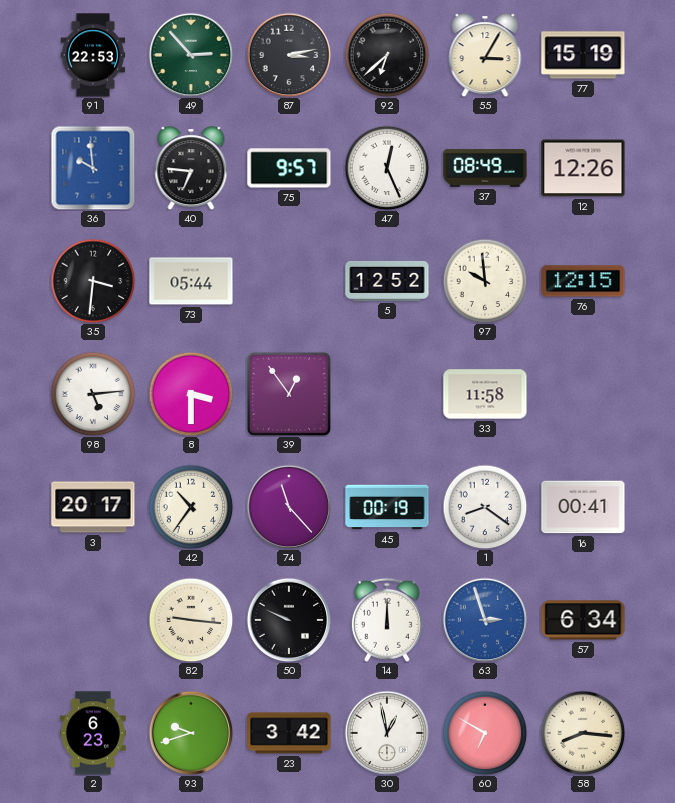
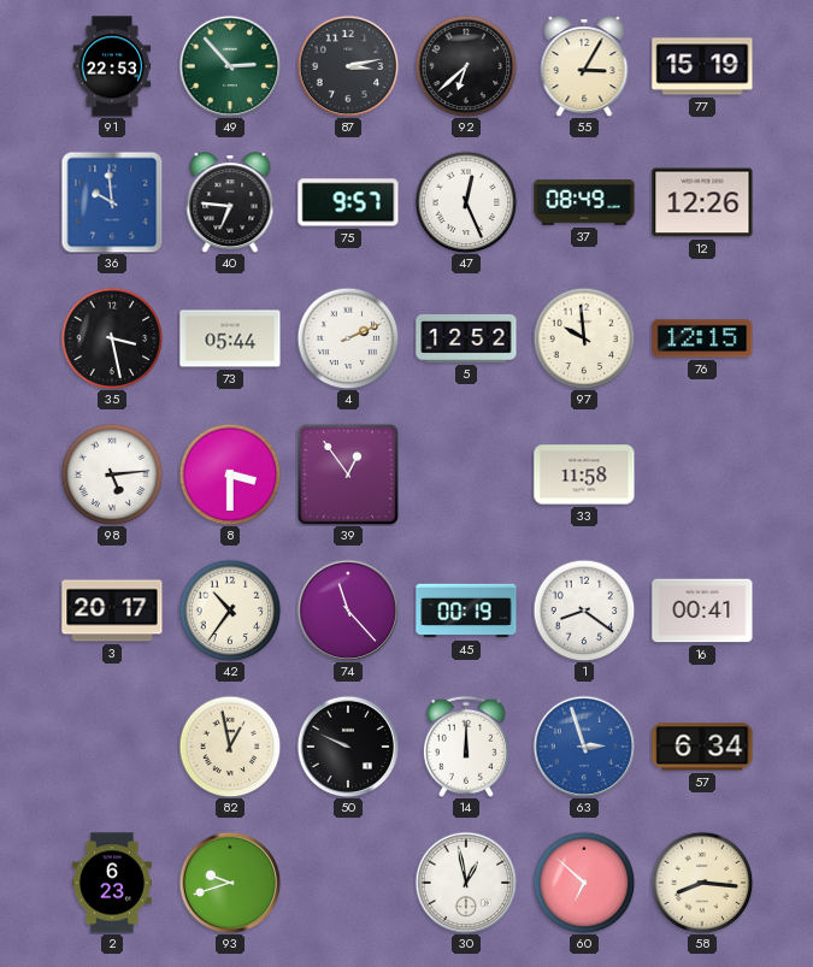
35: 3:31 -> 3:28
4: none -> 2:11
82: 9:16 -> 12:58
23: 3:42 -> none
60: 6:50 -> 6:52
